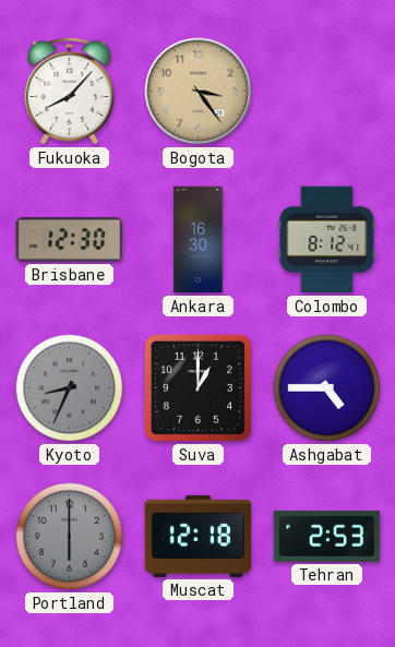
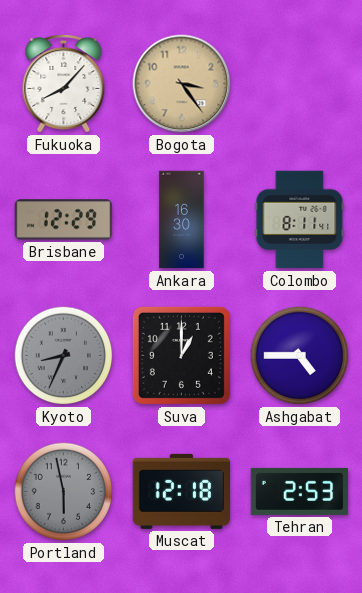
Brisbane: 12:30 -> 12:29
Colombo: 8:12 -> 8:11
Portland: 6:00 -> 5:58
